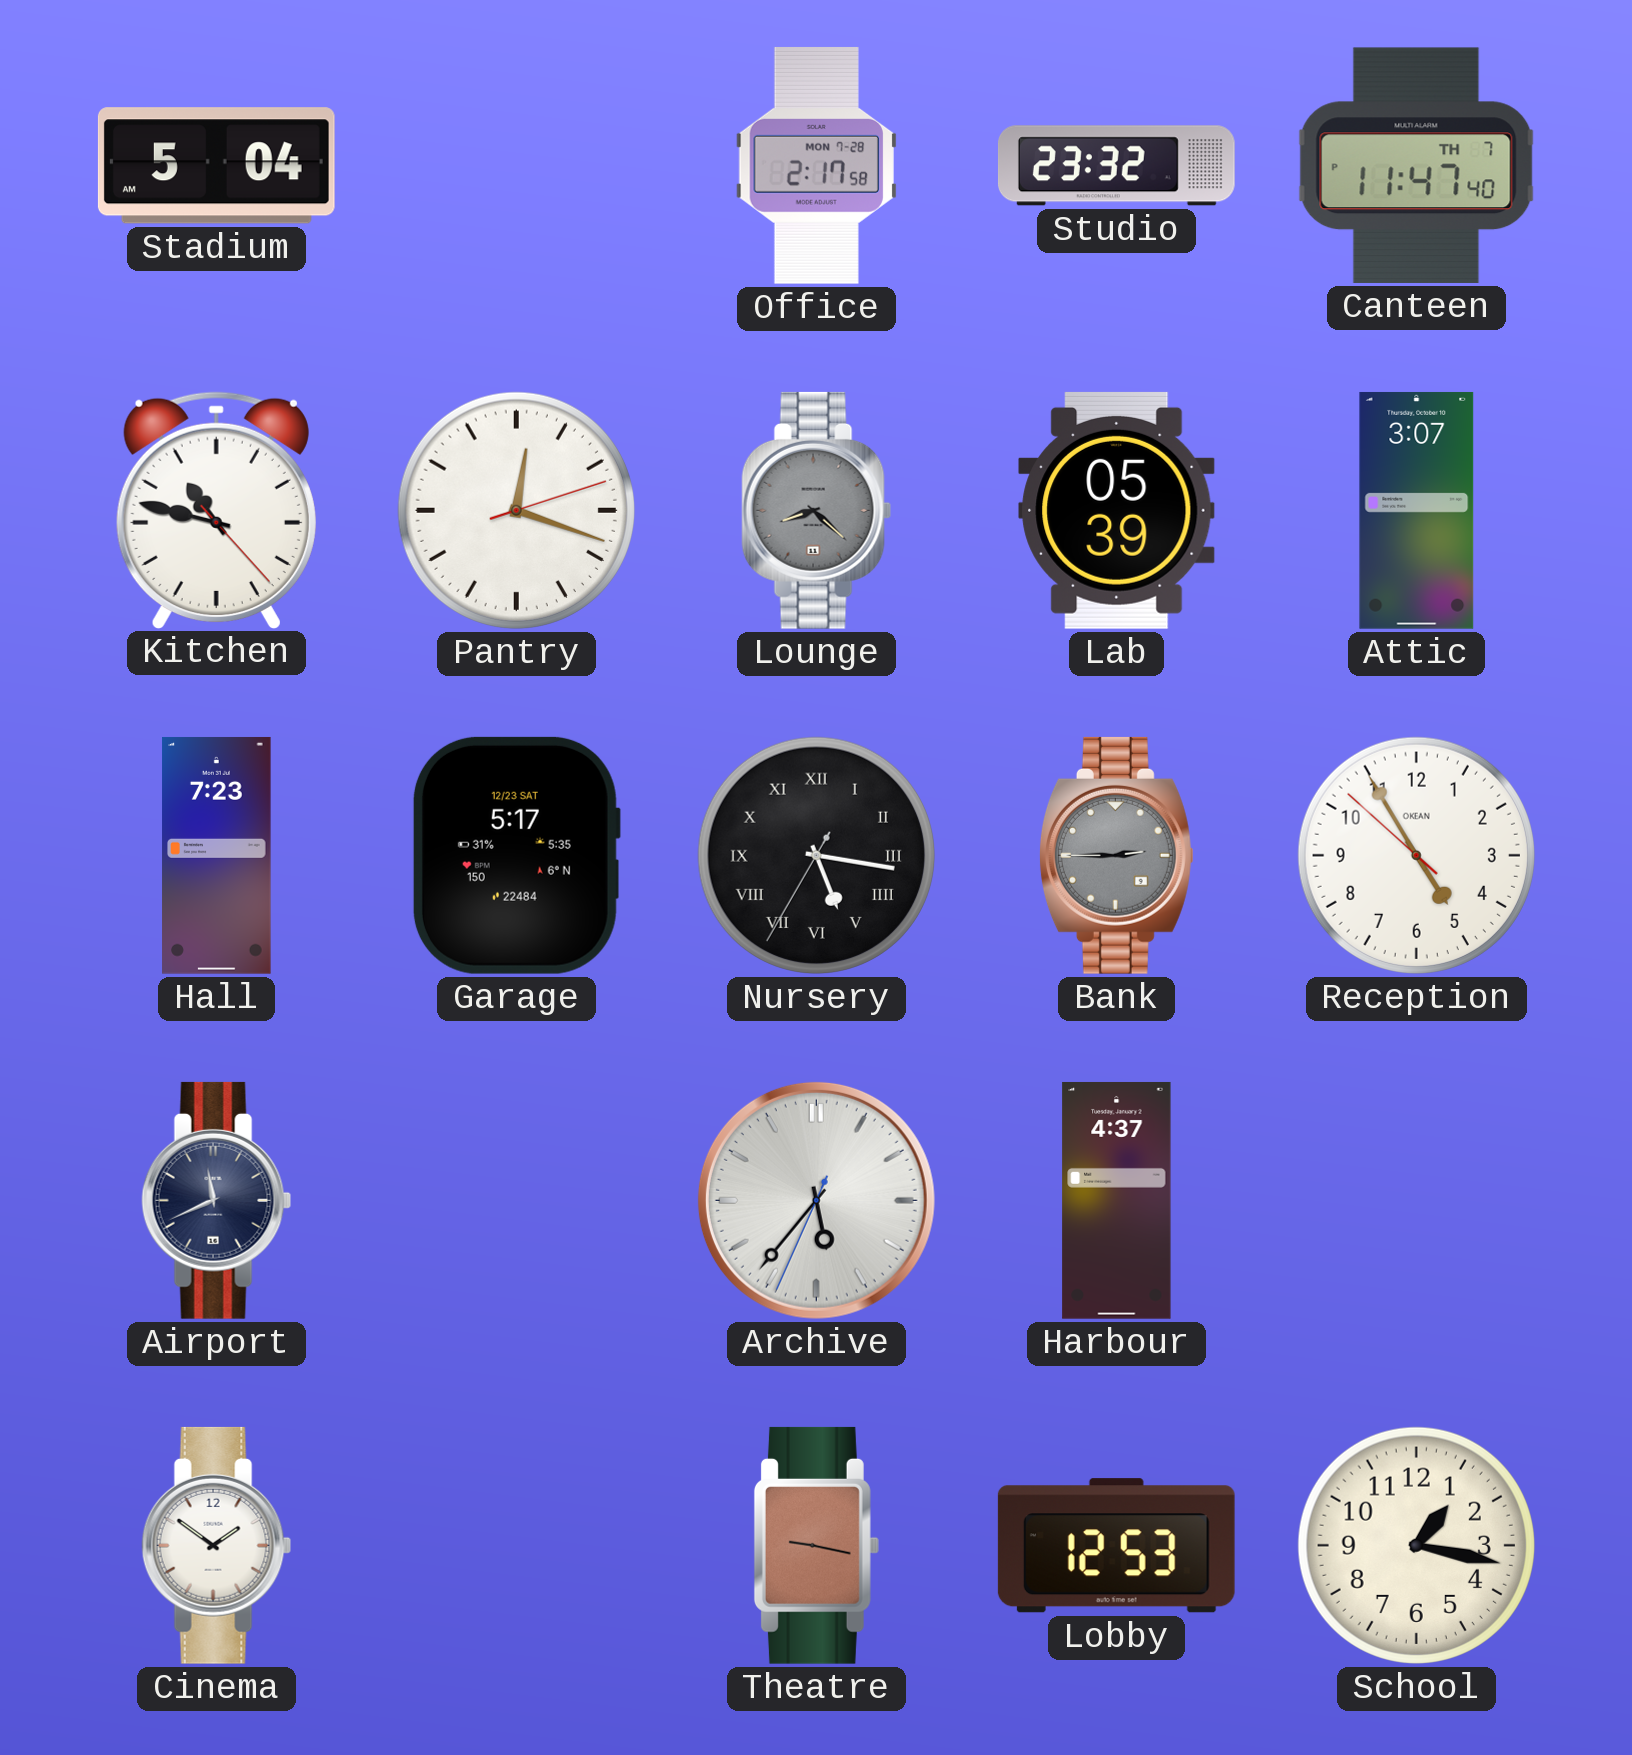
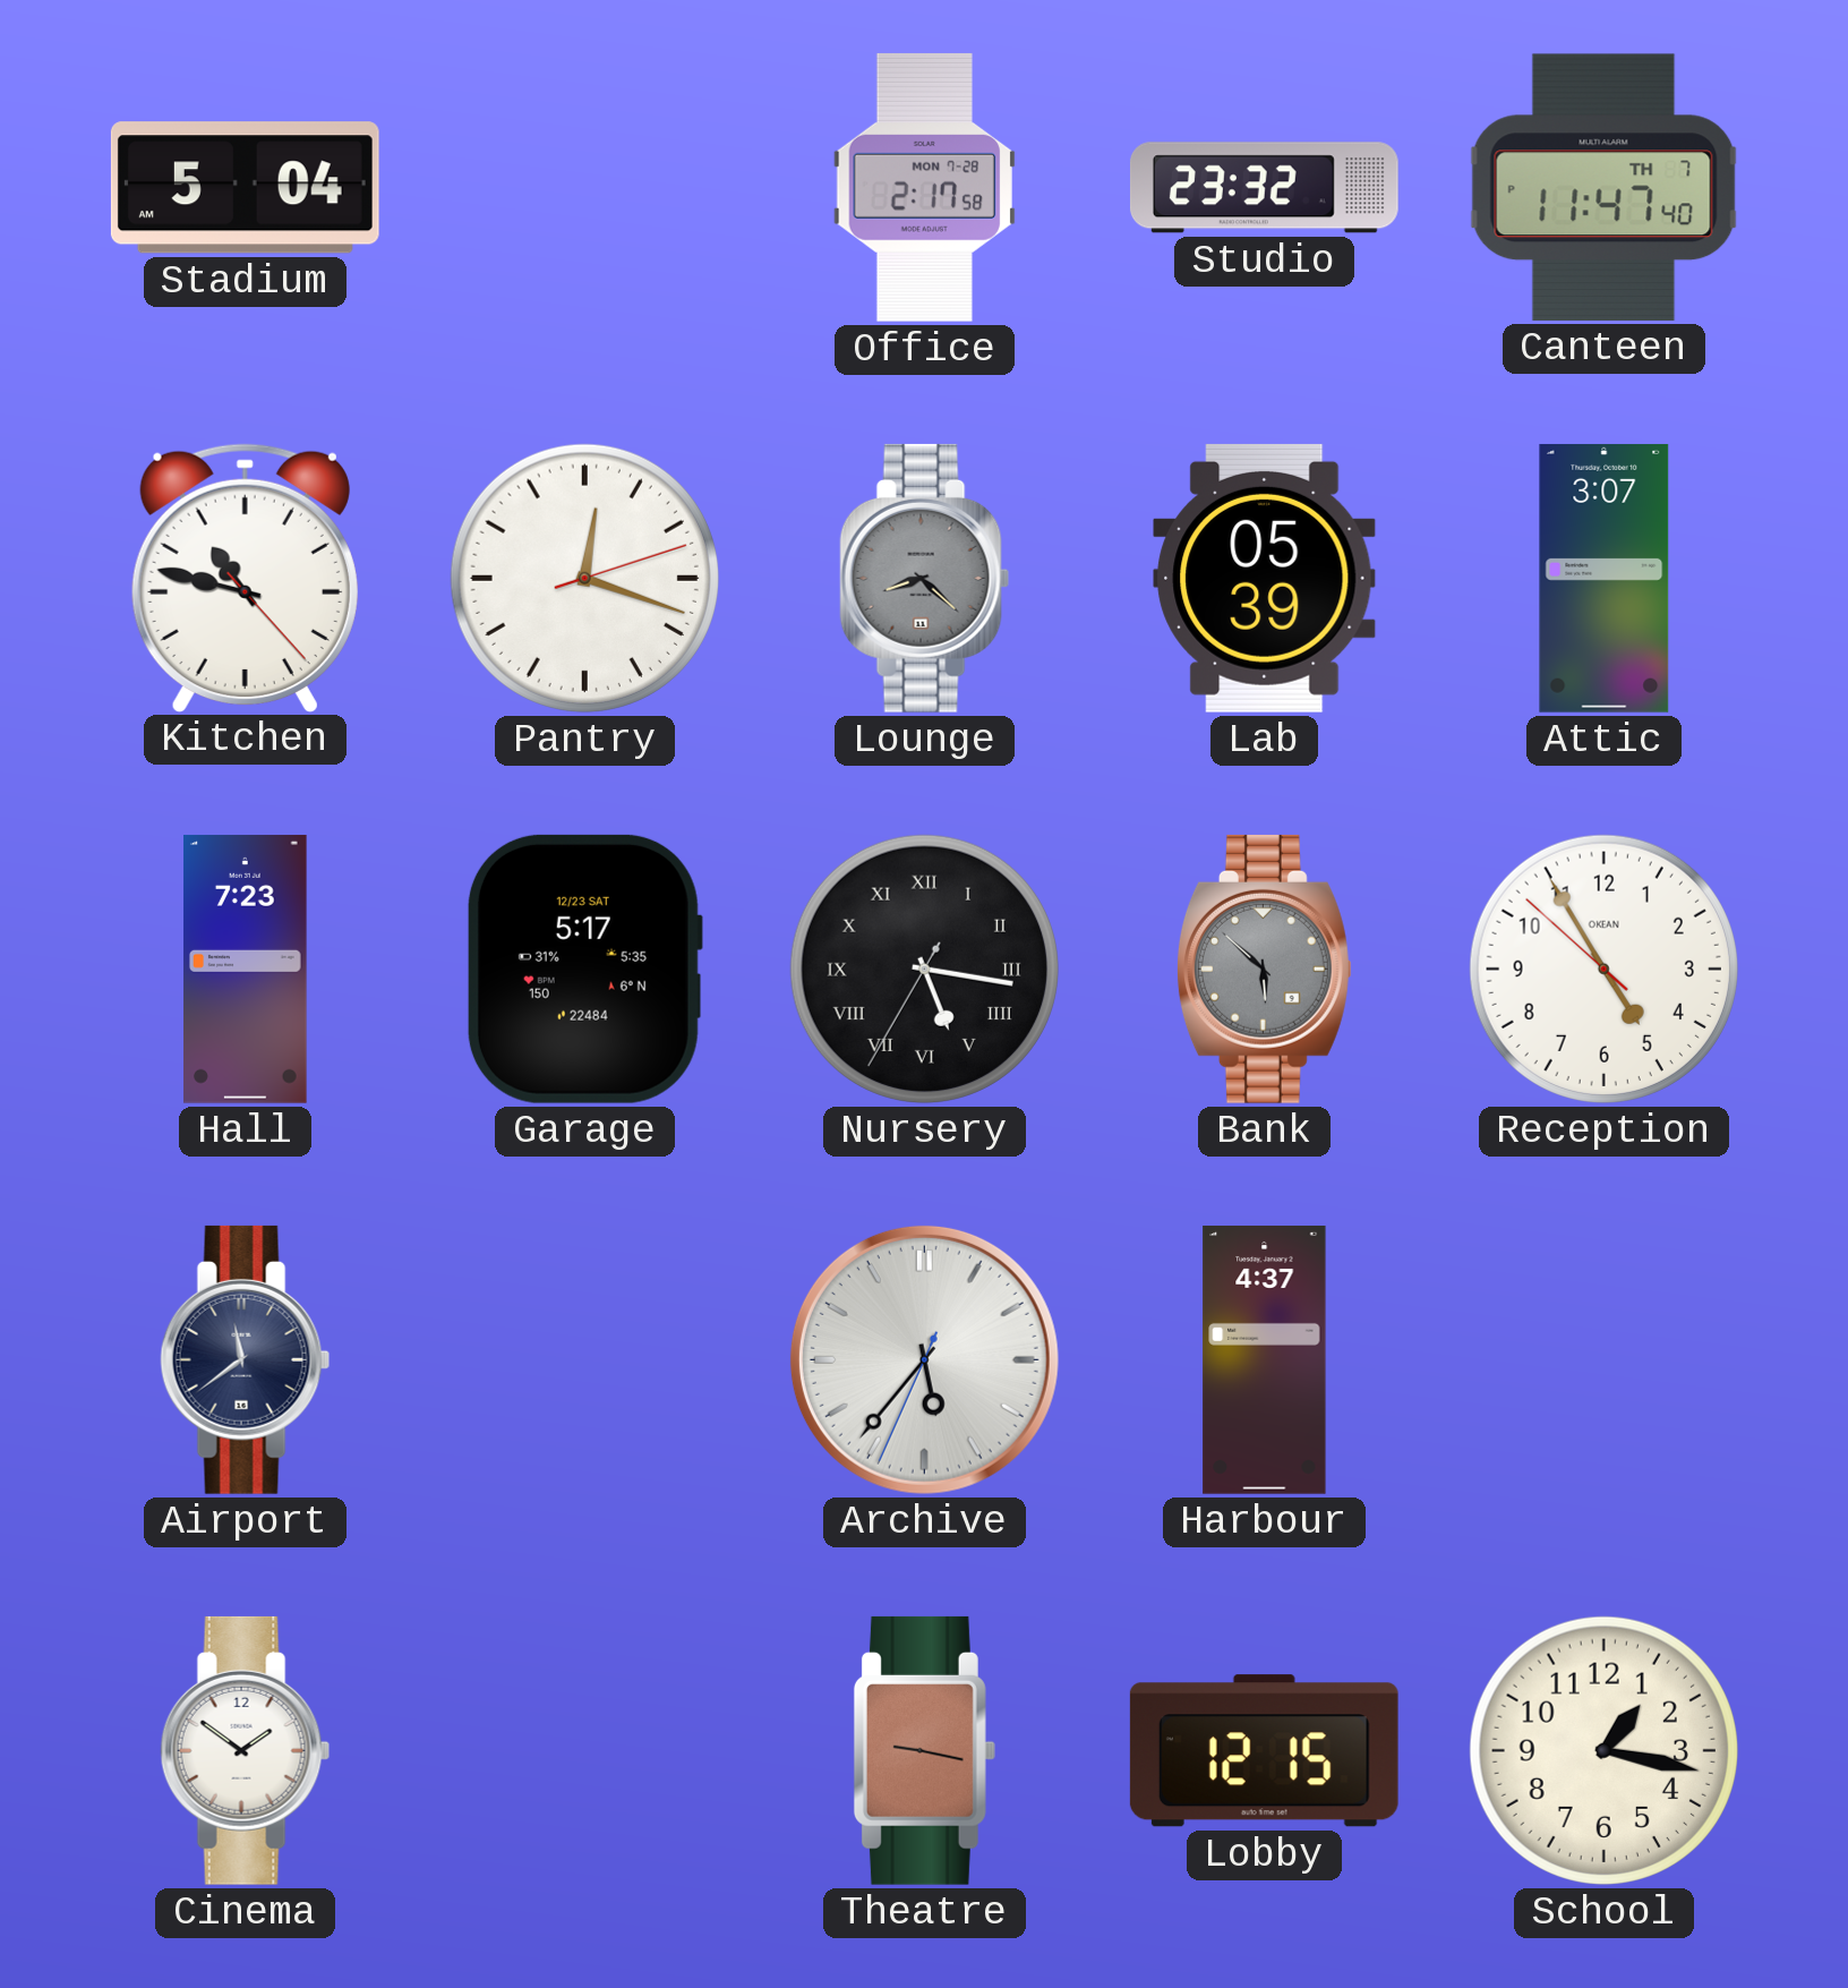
Bank: 2:45 -> 5:52
Airport: 11:41 -> 11:39
Lobby: 12:53 -> 12:15
